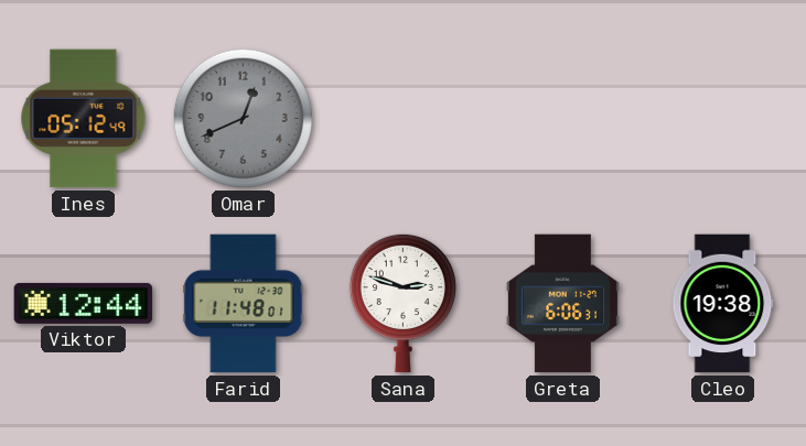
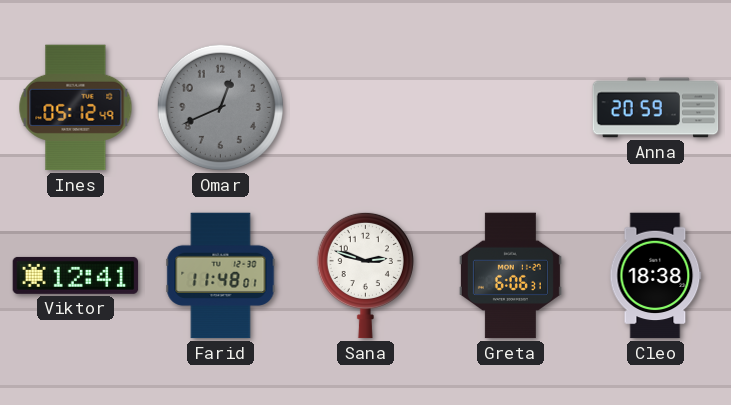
Anna: none -> 20:59
Viktor: 12:44 -> 12:41
Cleo: 19:38 -> 18:38
